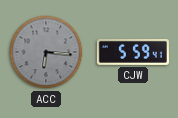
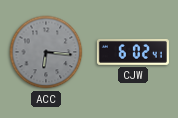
CJW: 5:59 -> 6:02
